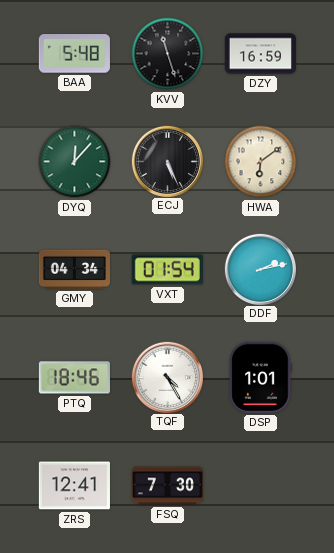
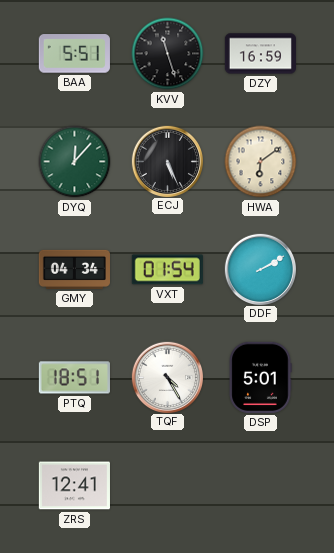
BAA: 5:48 -> 5:51
DDF: 2:13 -> 2:10
PTQ: 18:46 -> 18:51
DSP: 1:01 -> 5:01
FSQ: 7:30 -> none
